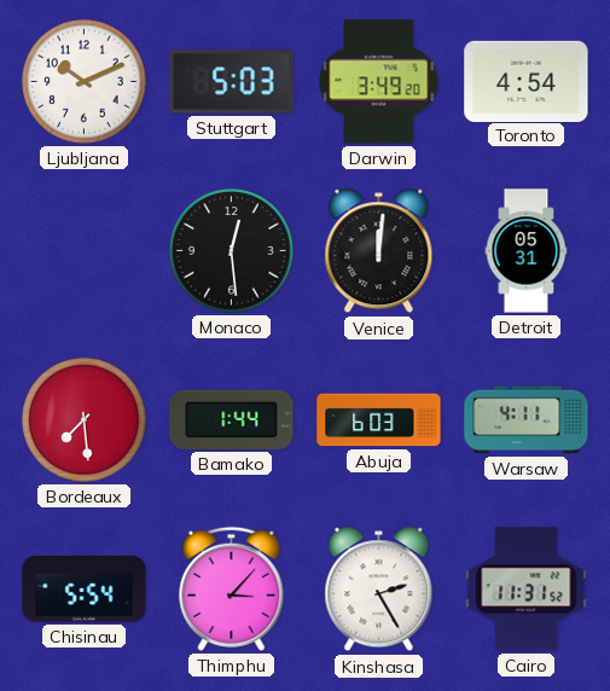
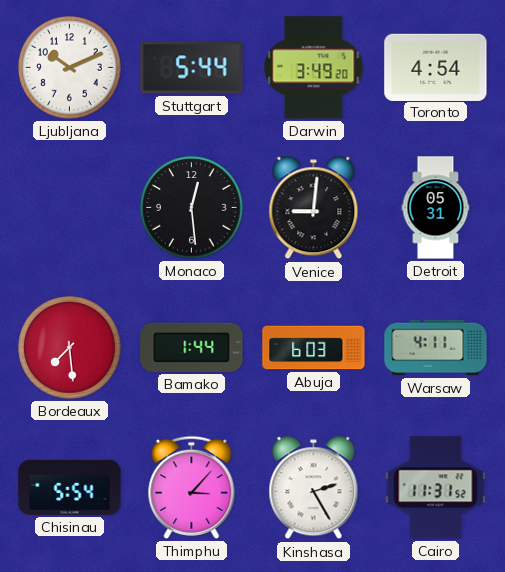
Stuttgart: 5:03 -> 5:44
Venice: 12:01 -> 9:01
